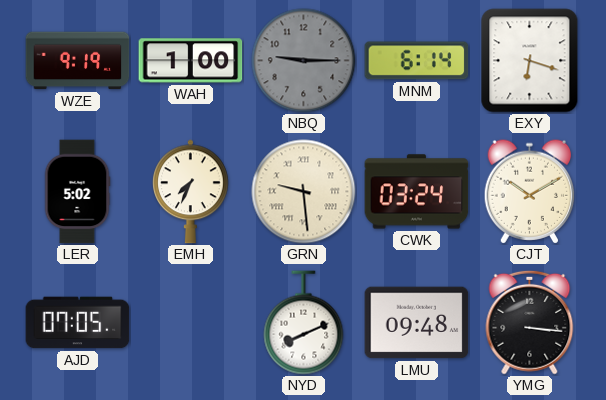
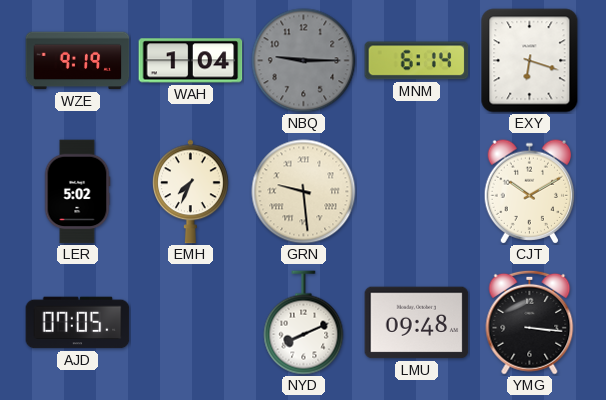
WAH: 1:00 -> 1:04
CWK: 03:24 -> none
